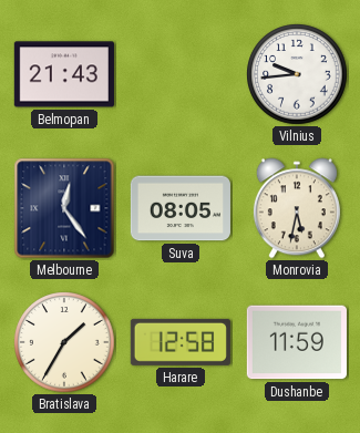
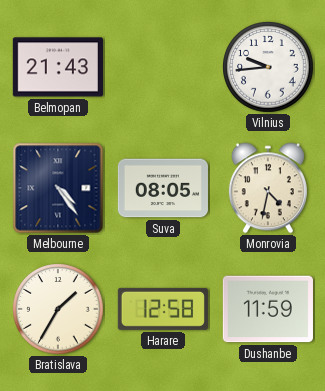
Melbourne: 12:24 -> 4:24
Monrovia: 5:32 -> 4:32
